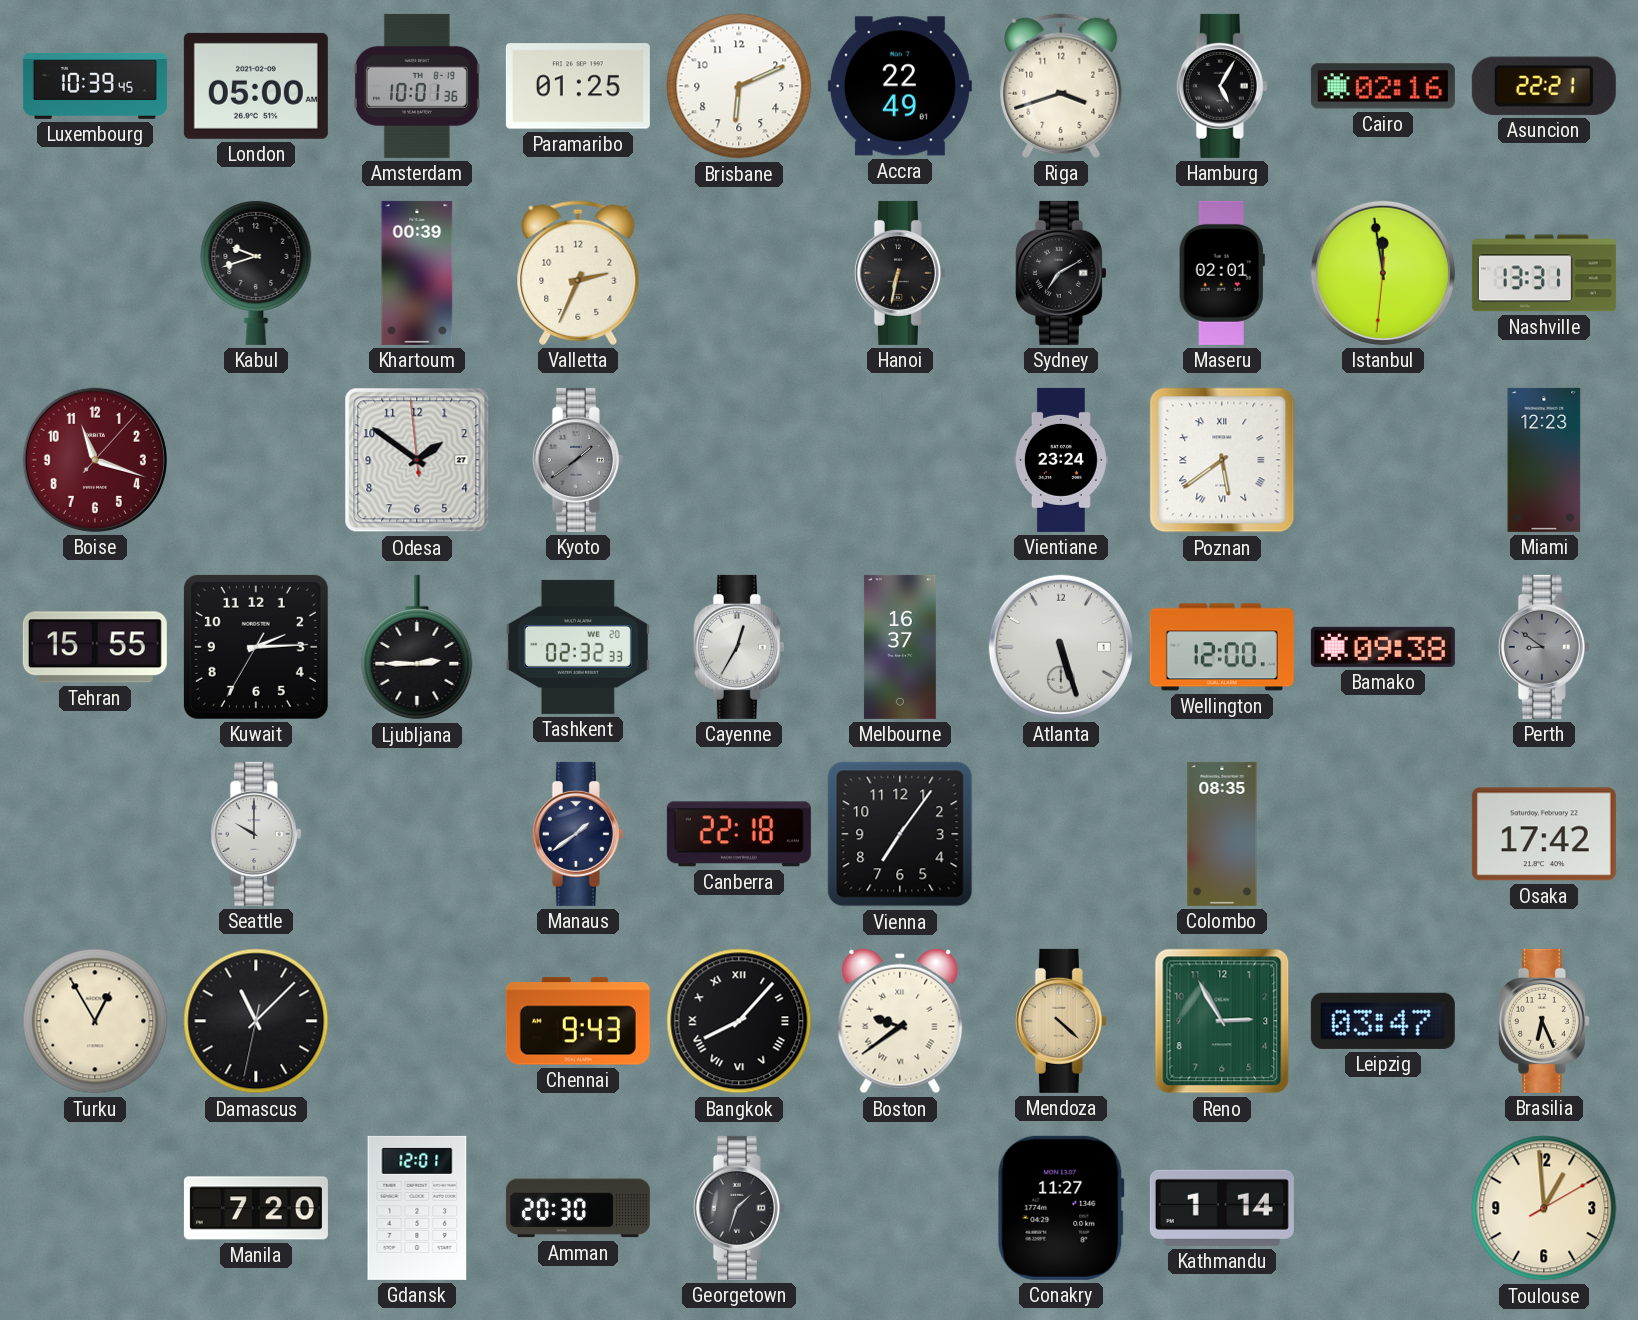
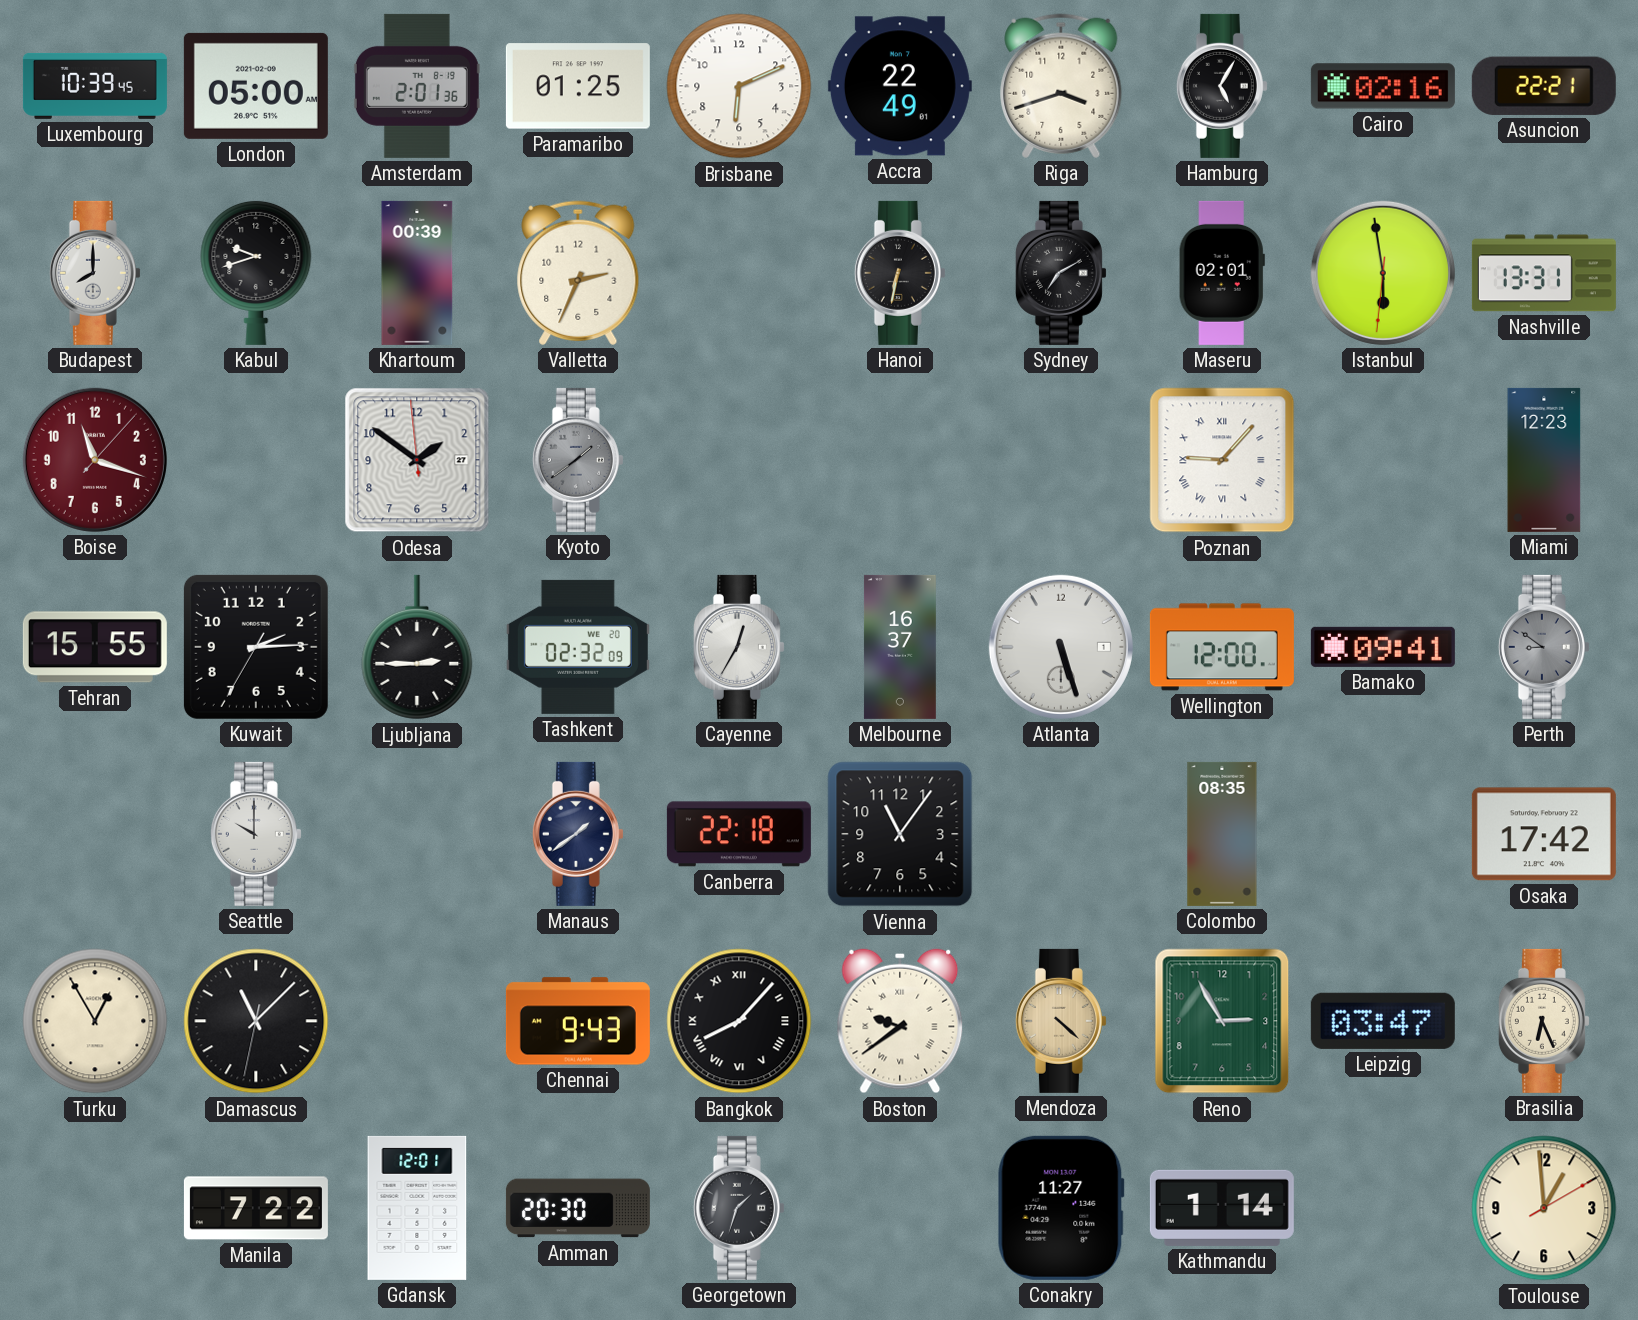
Amsterdam: 10:01 -> 2:01
Budapest: none -> 8:00
Istanbul: 11:58 -> 5:58
Vientiane: 23:24 -> none
Poznan: 5:39 -> 9:07
Tashkent: 02:32:33 -> 02:32:09
Bamako: 09:38 -> 09:41
Vienna: 7:06 -> 11:06
Manila: 7:20 -> 7:22
